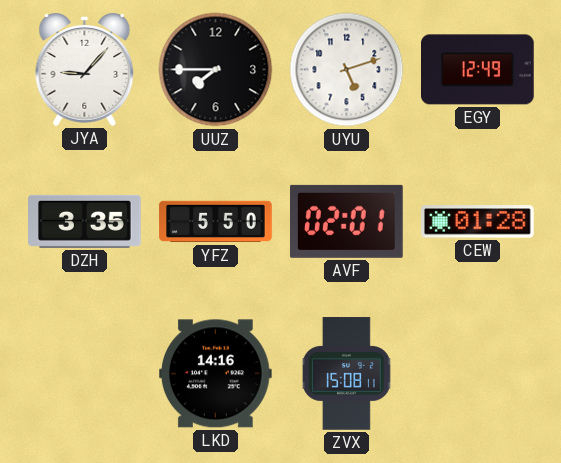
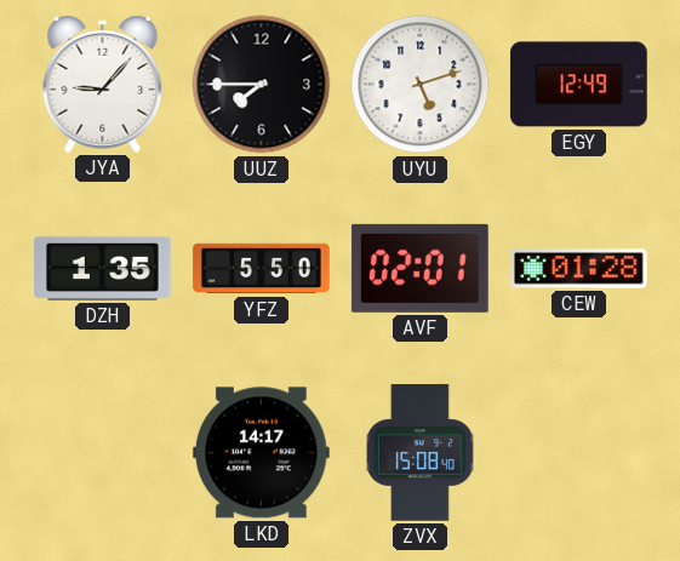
DZH: 3:35 -> 1:35
LKD: 14:16 -> 14:17
ZVX: 15:08:11 -> 15:08:40
